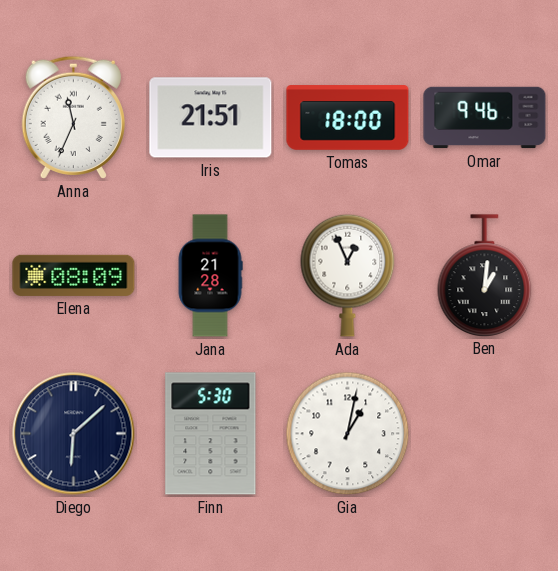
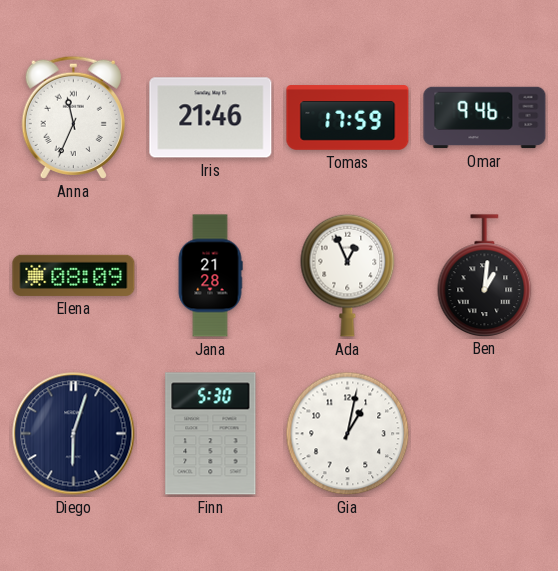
Iris: 21:51 -> 21:46
Tomas: 18:00 -> 17:59
Diego: 6:08 -> 6:03
